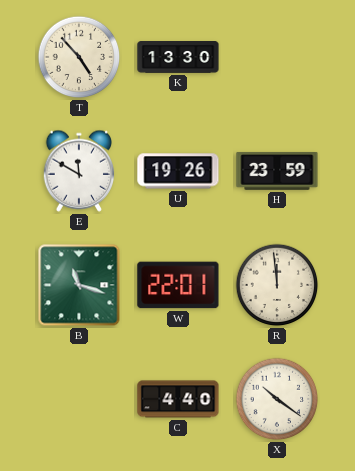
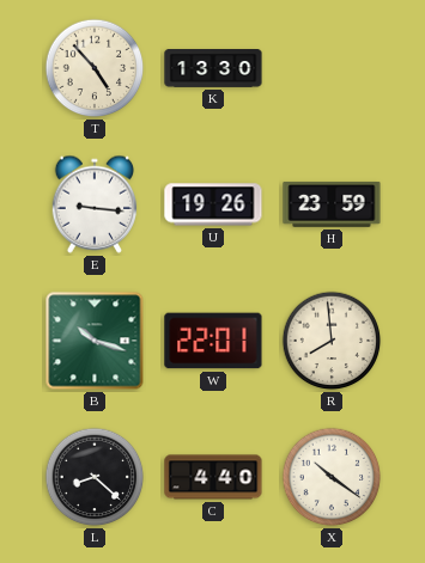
E: 11:50 -> 9:16
B: 11:18 -> 10:18
R: 11:59 -> 7:59
L: none -> 8:22
